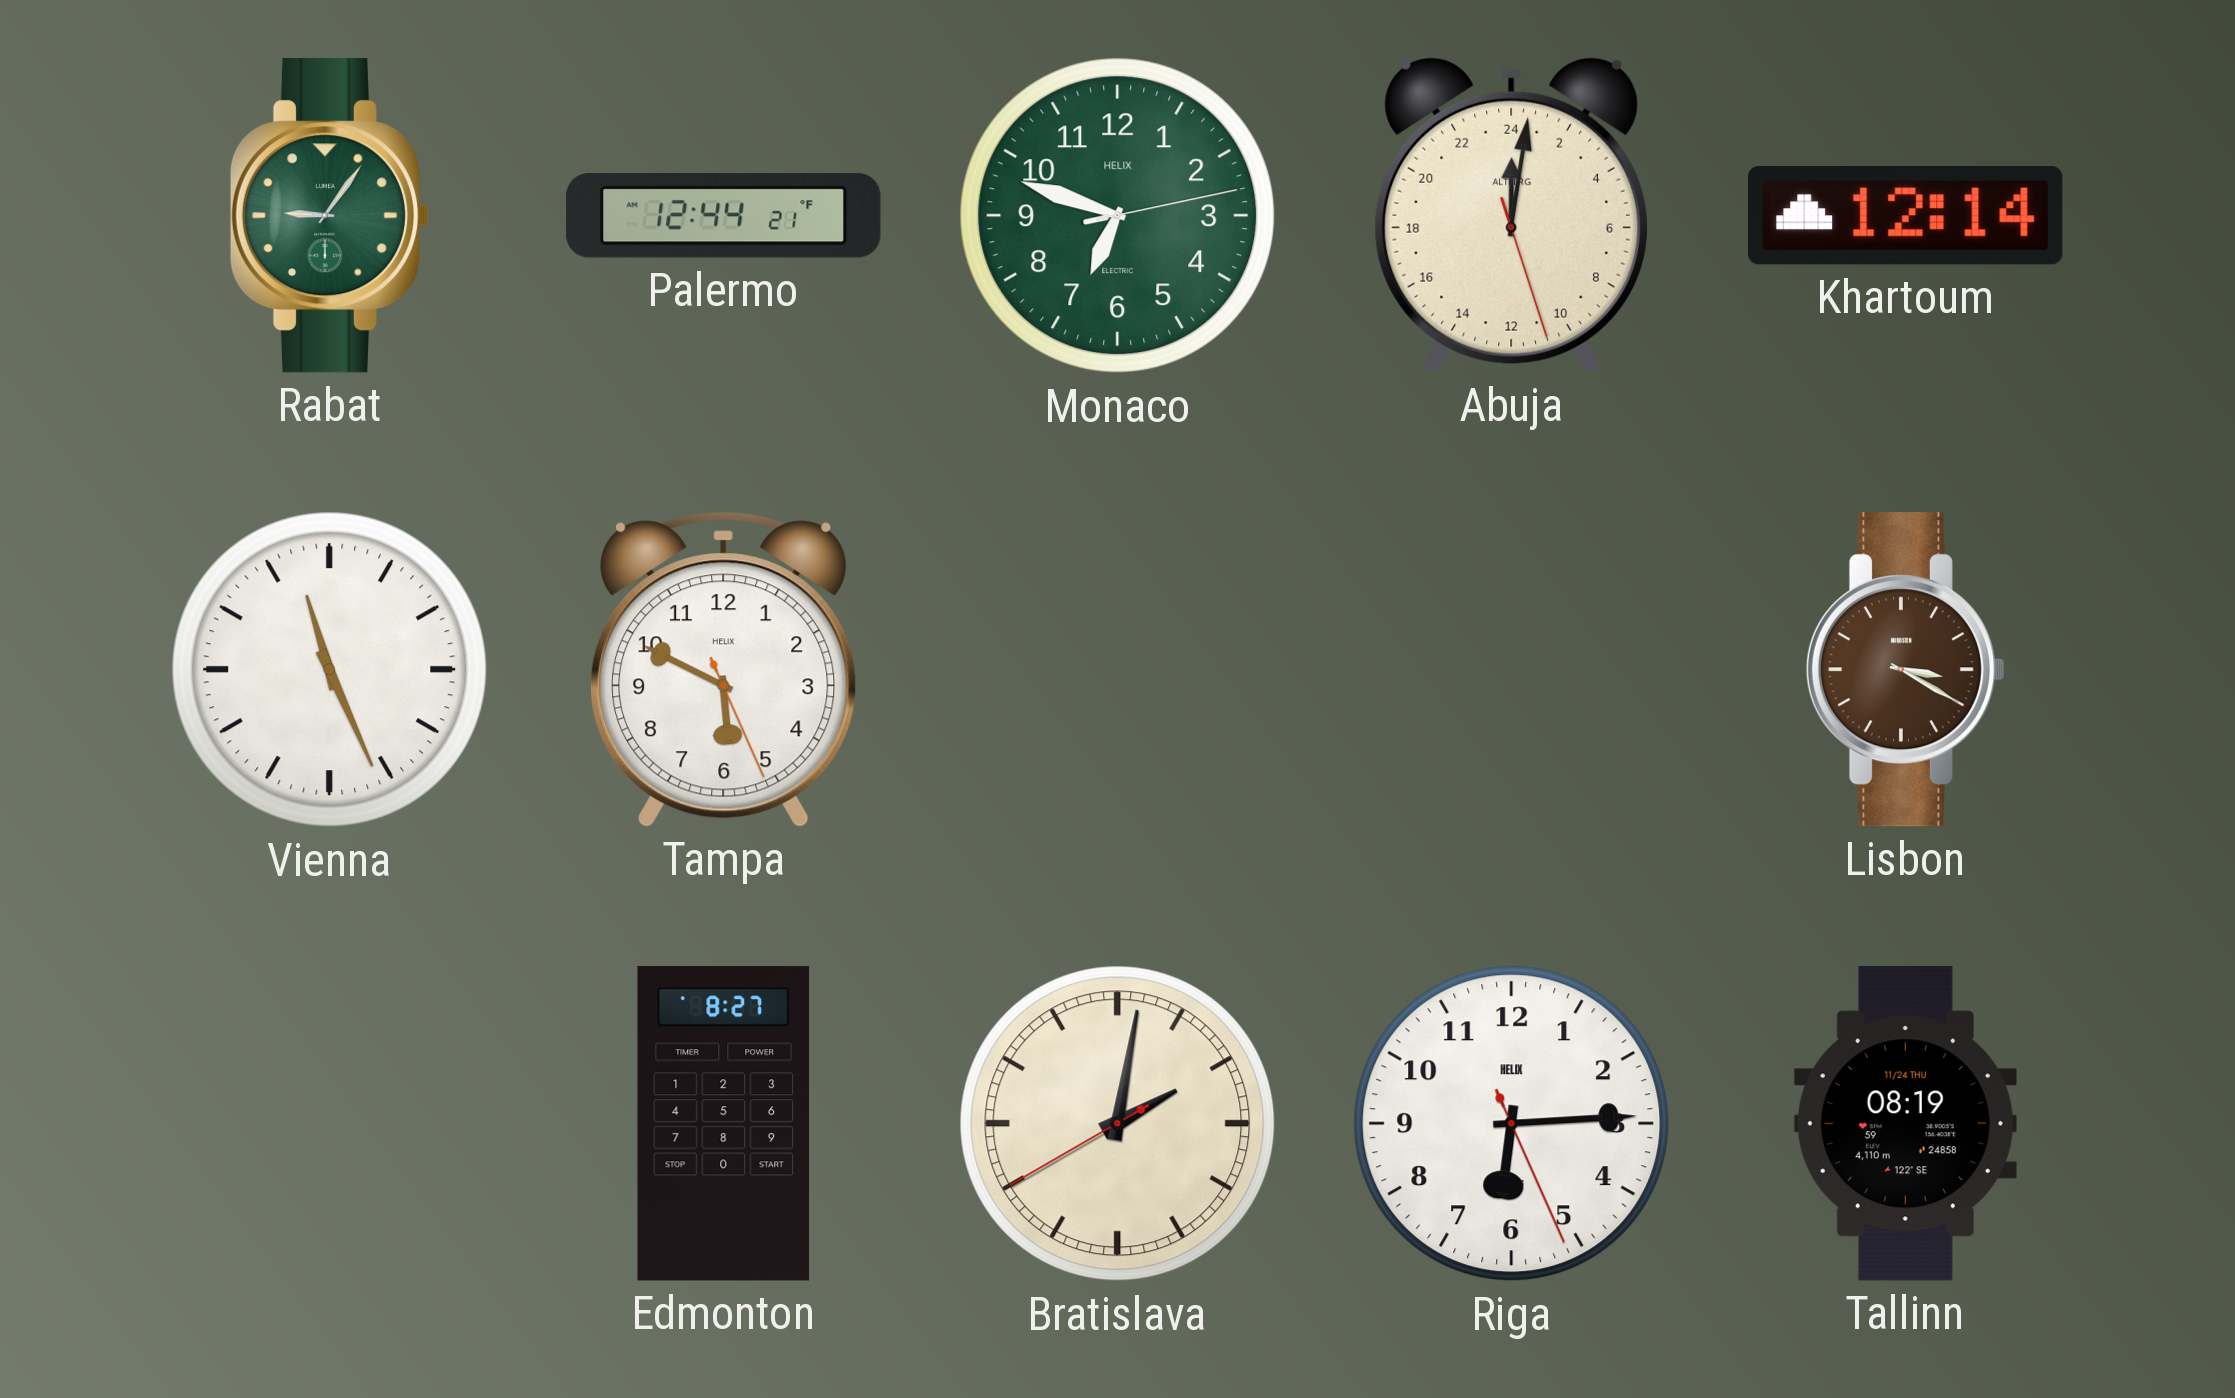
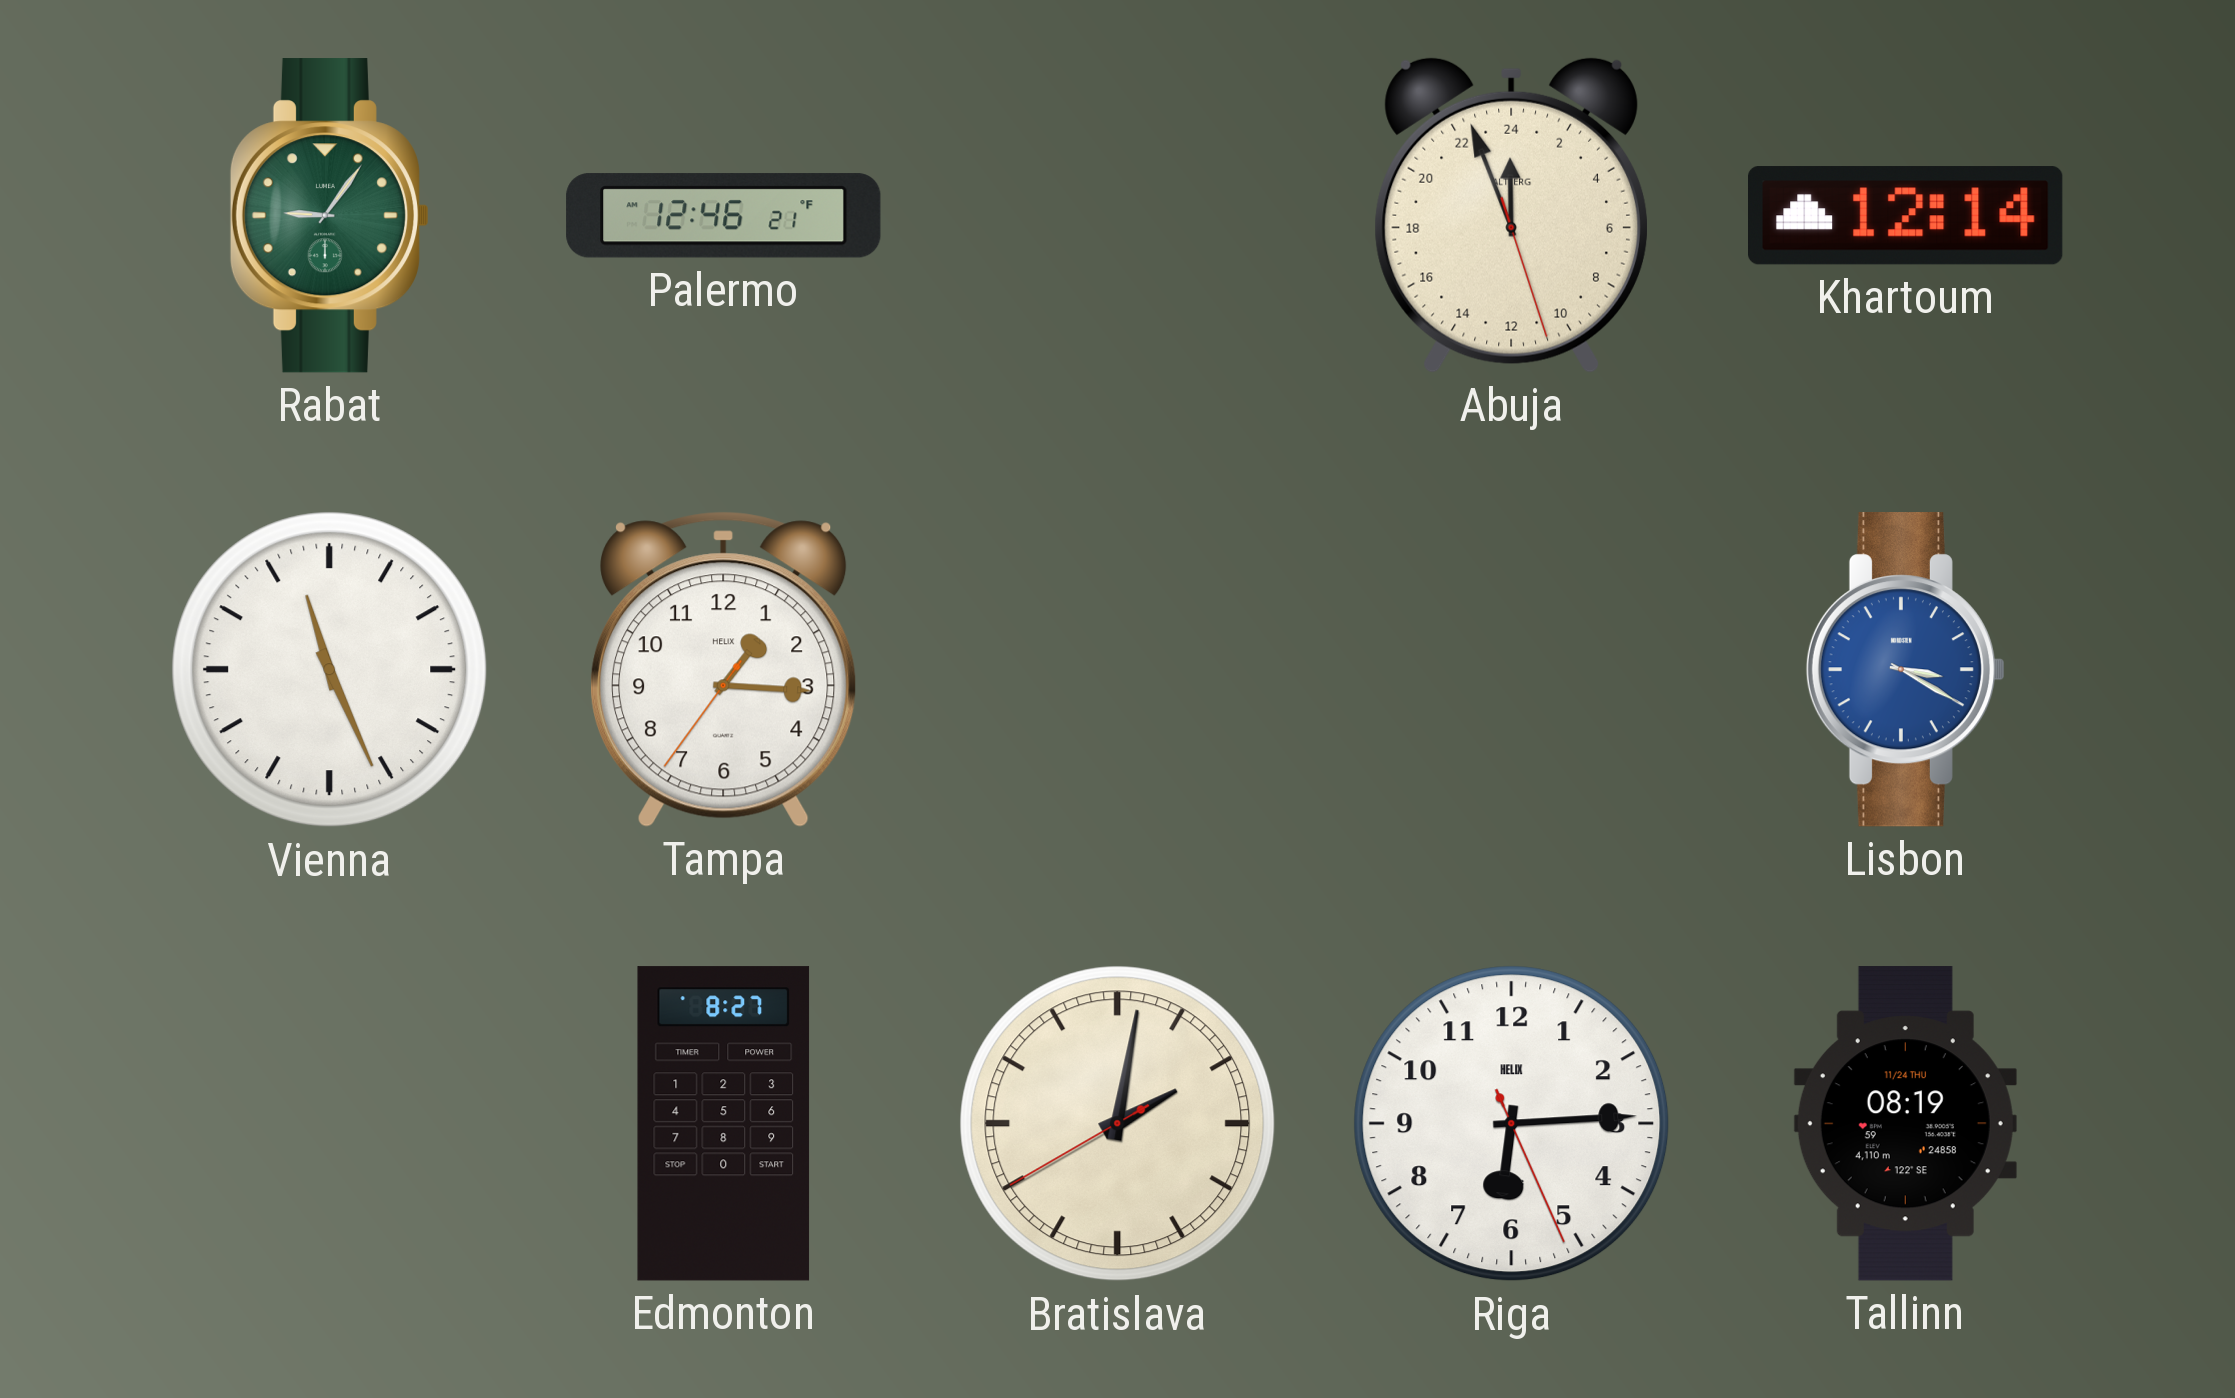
Palermo: 12:44 -> 12:46
Monaco: 6:48 -> none
Abuja: 0:01 -> 23:56
Tampa: 5:49 -> 1:15
Lisbon dial: brown -> blue
